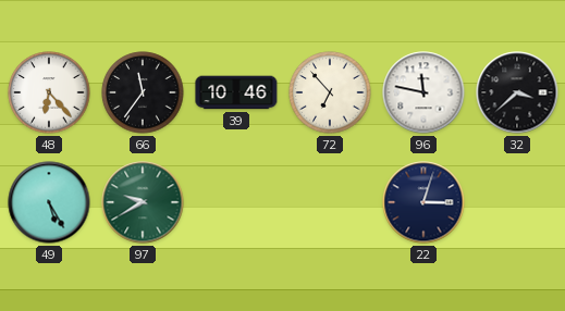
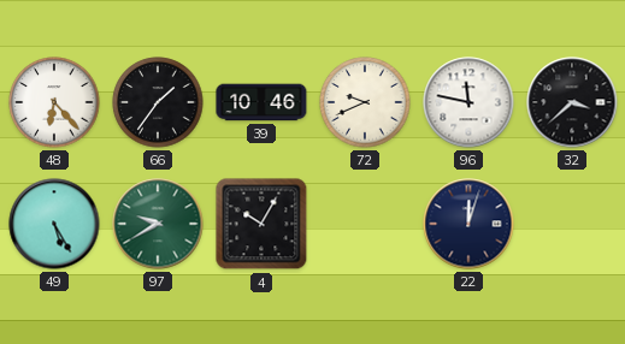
66: 11:36 -> 1:36
72: 6:53 -> 9:41
4: none -> 10:05
22: 3:03 -> 12:03
